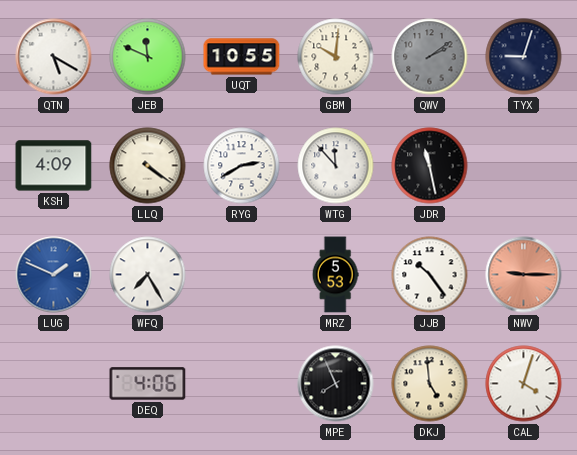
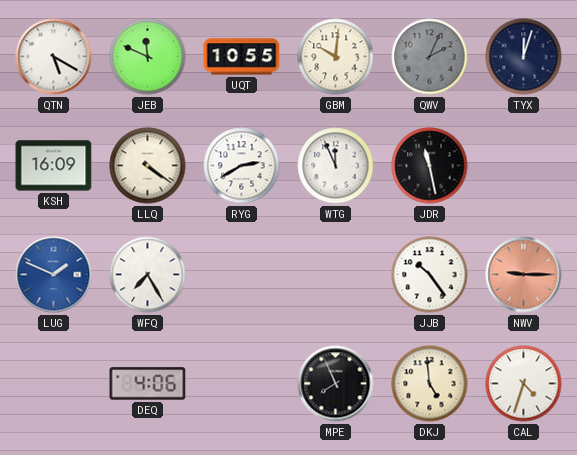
QWV: 2:09 -> 2:04
TYX: 9:03 -> 12:03
KSH: 4:09 -> 16:09
WTG: 11:53 -> 11:56
MRZ: 5:53 -> none
CAL: 4:03 -> 4:33
